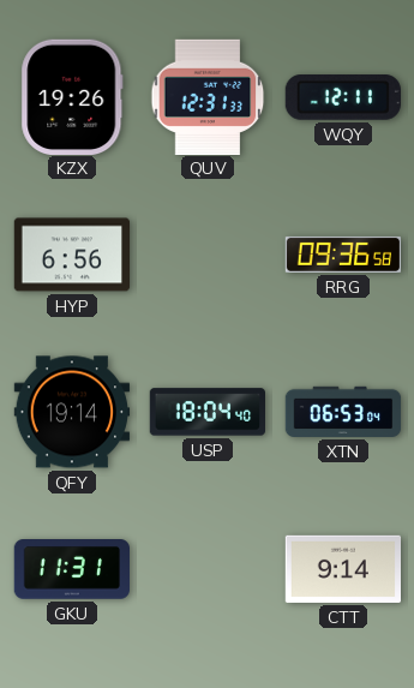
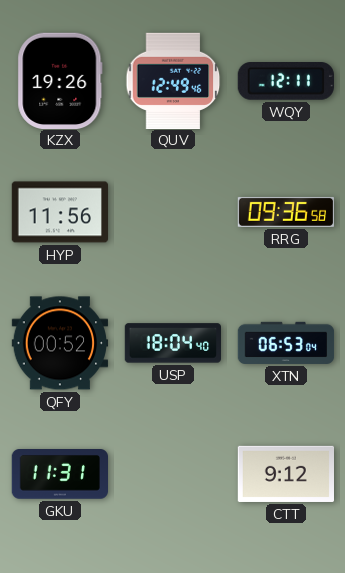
QUV: 12:31 -> 12:49
HYP: 6:56 -> 11:56
QFY: 19:14 -> 00:52
CTT: 9:14 -> 9:12
